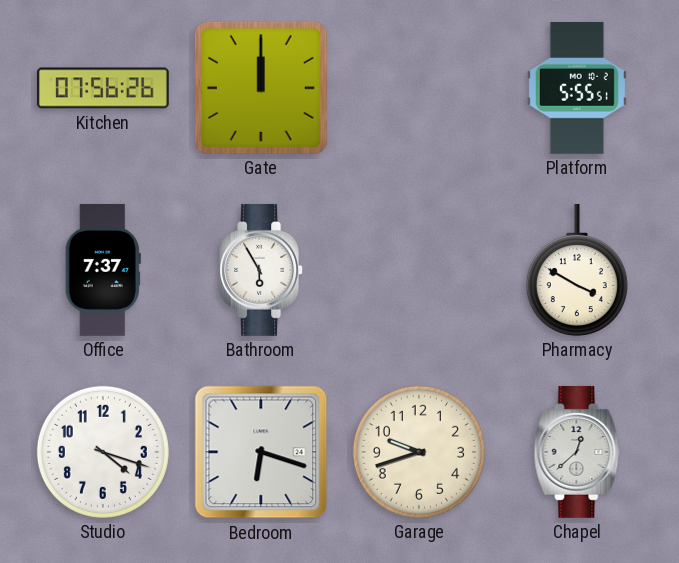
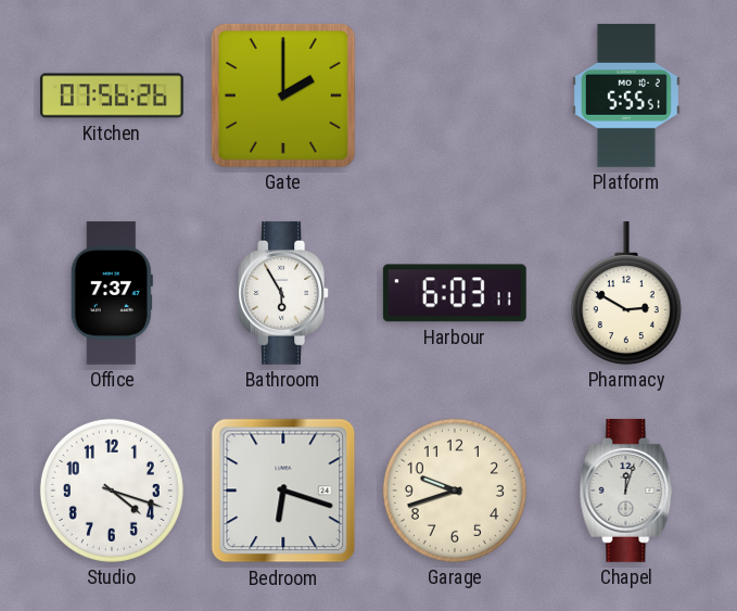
Gate: 12:00 -> 2:00
Harbour: none -> 6:03
Pharmacy: 3:50 -> 2:50
Chapel: 12:38 -> 12:03
